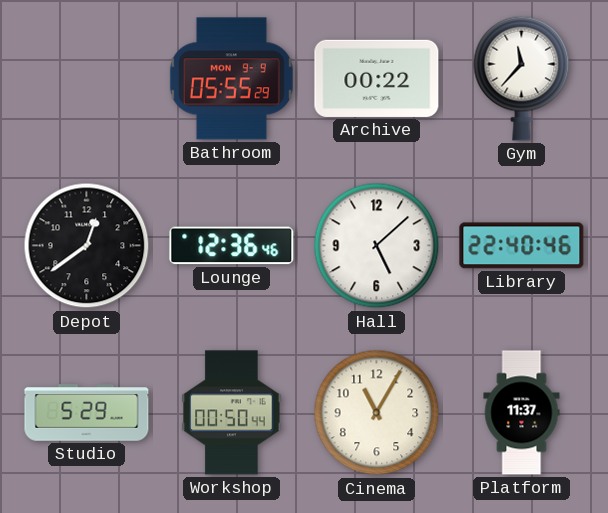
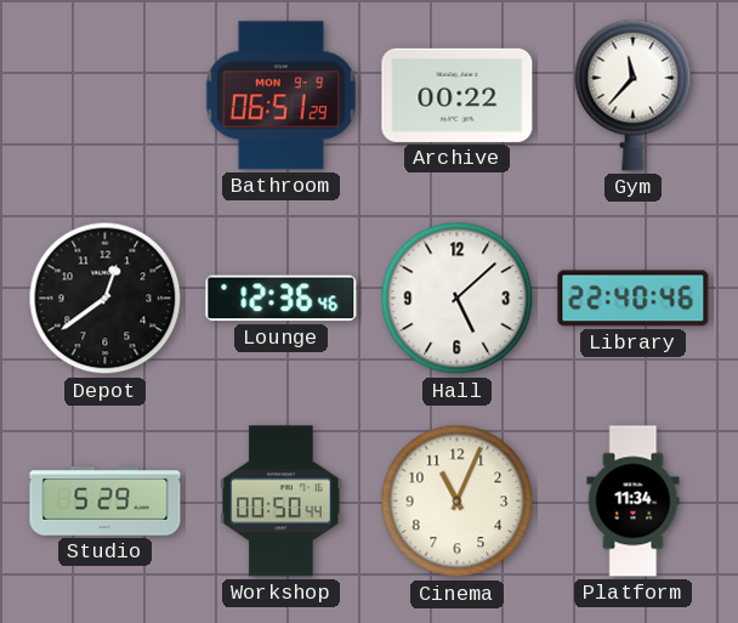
Bathroom: 05:55 -> 06:51
Cinema: 11:05 -> 11:04
Platform: 11:37 -> 11:34
